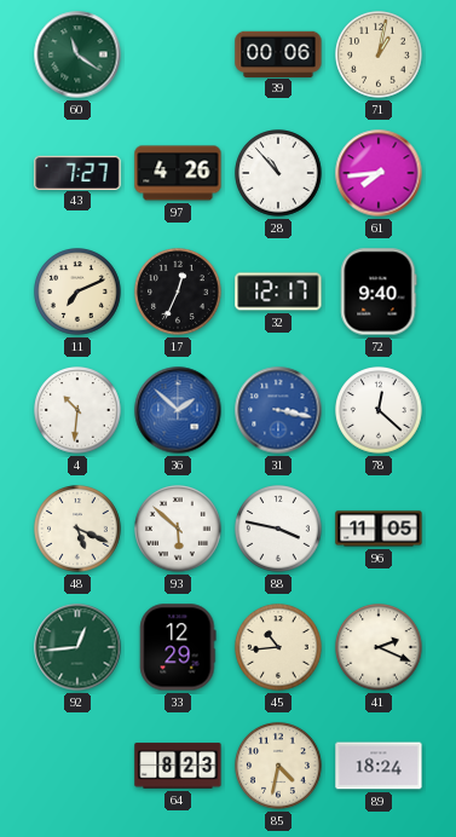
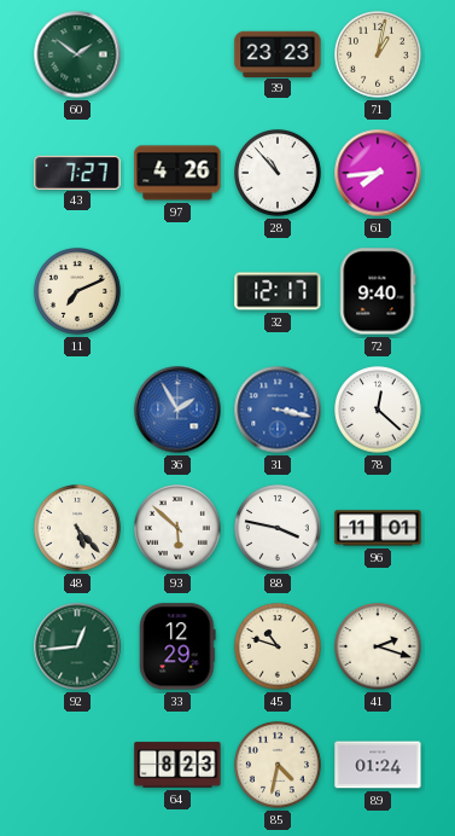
60: 11:21 -> 1:51
39: 00:06 -> 23:23
17: 12:34 -> none
4: 10:31 -> none
36: 1:52 -> 1:55
48: 5:19 -> 5:23
96: 11:05 -> 11:01
45: 10:44 -> 10:48
41: 2:19 -> 2:18
89: 18:24 -> 01:24
